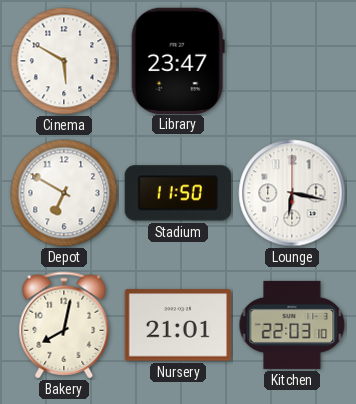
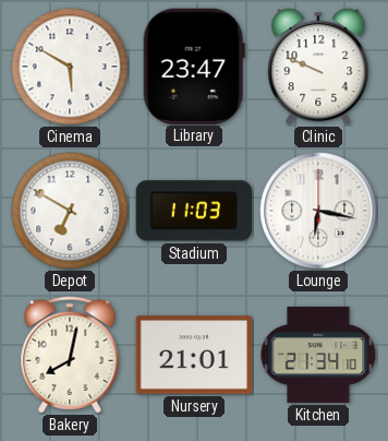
Clinic: none -> 9:49
Stadium: 11:50 -> 11:03
Kitchen: 22:03 -> 21:34
